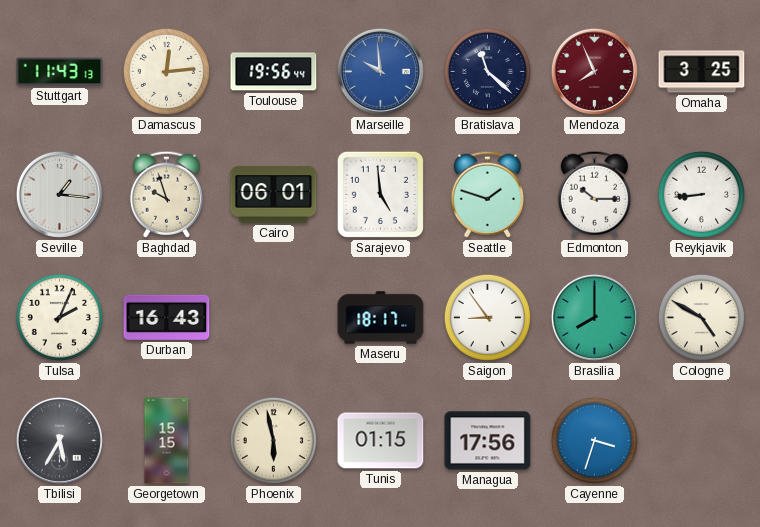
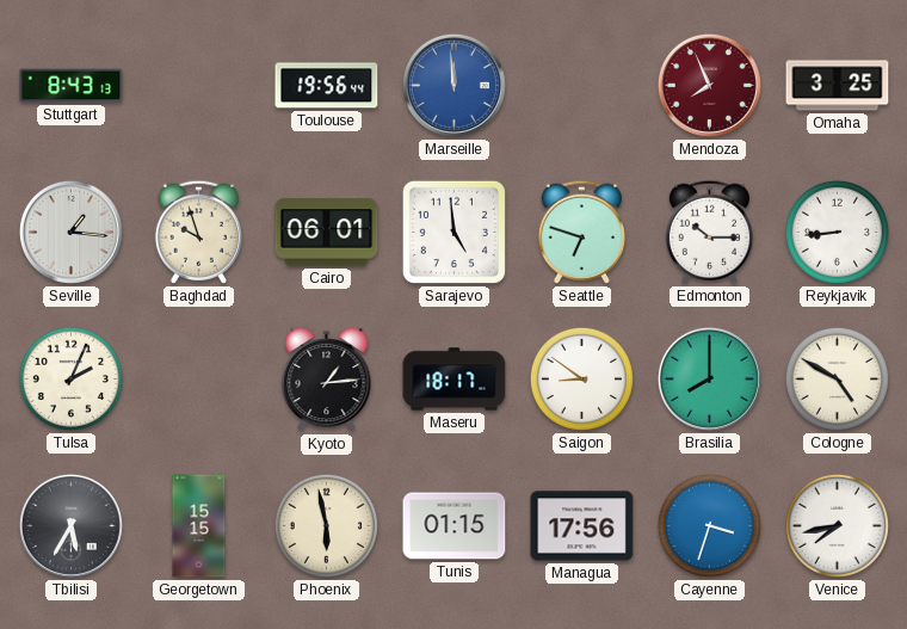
Stuttgart: 11:43 -> 8:43
Damascus: 12:14 -> none
Marseille: 9:59 -> 11:59
Bratislava: 11:22 -> none
Seattle: 1:48 -> 6:48
Durban: 16:43 -> none
Kyoto: none -> 1:14
Saigon: 8:54 -> 8:51
Venice: none -> 7:43
